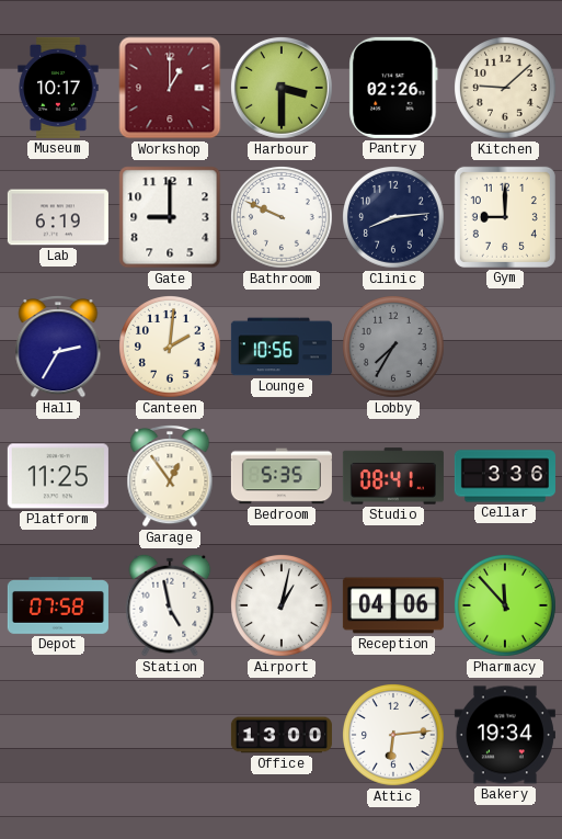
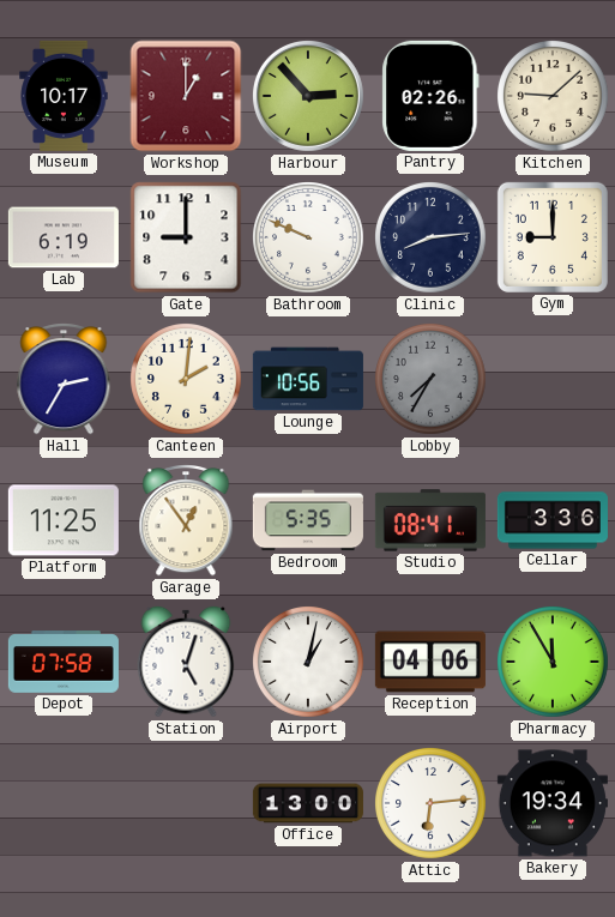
Harbour: 3:30 -> 2:53
Station: 4:58 -> 5:03
Pharmacy: 11:53 -> 11:55
